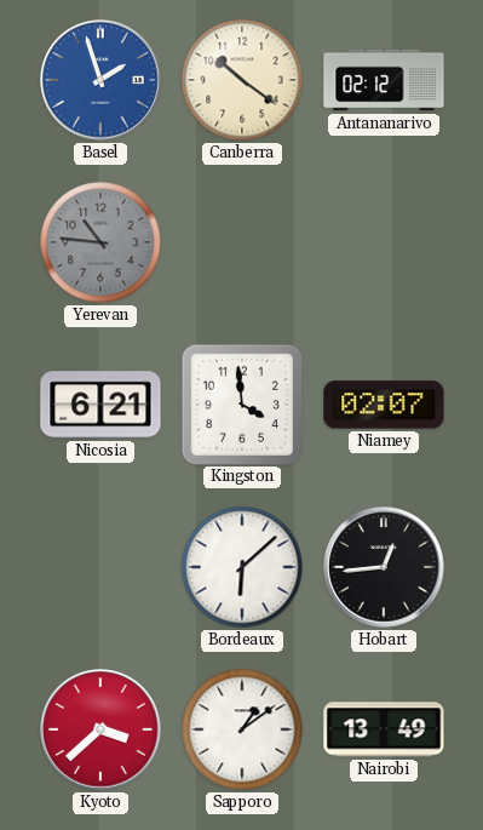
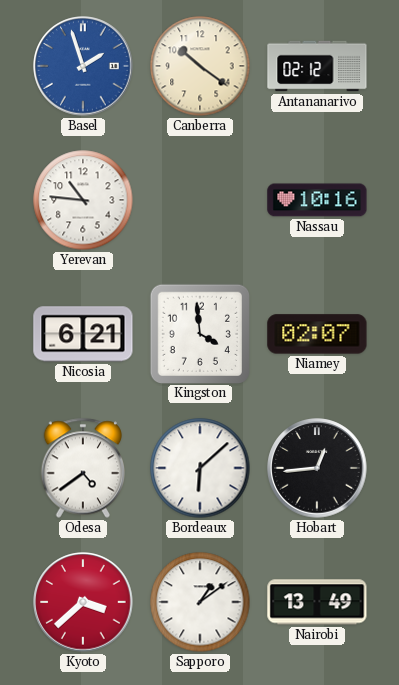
Yerevan dial: grey -> white
Nassau: none -> 10:16
Odesa: none -> 4:39
